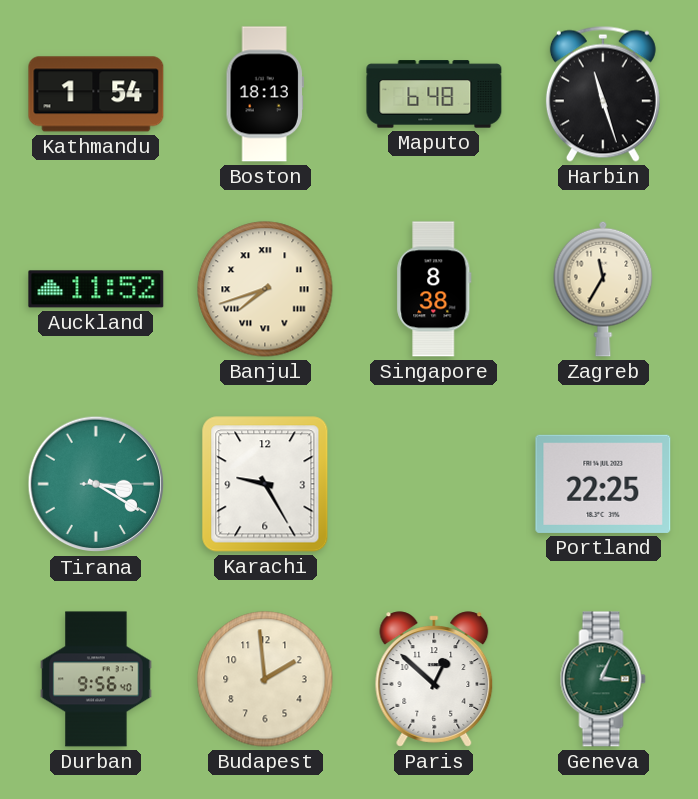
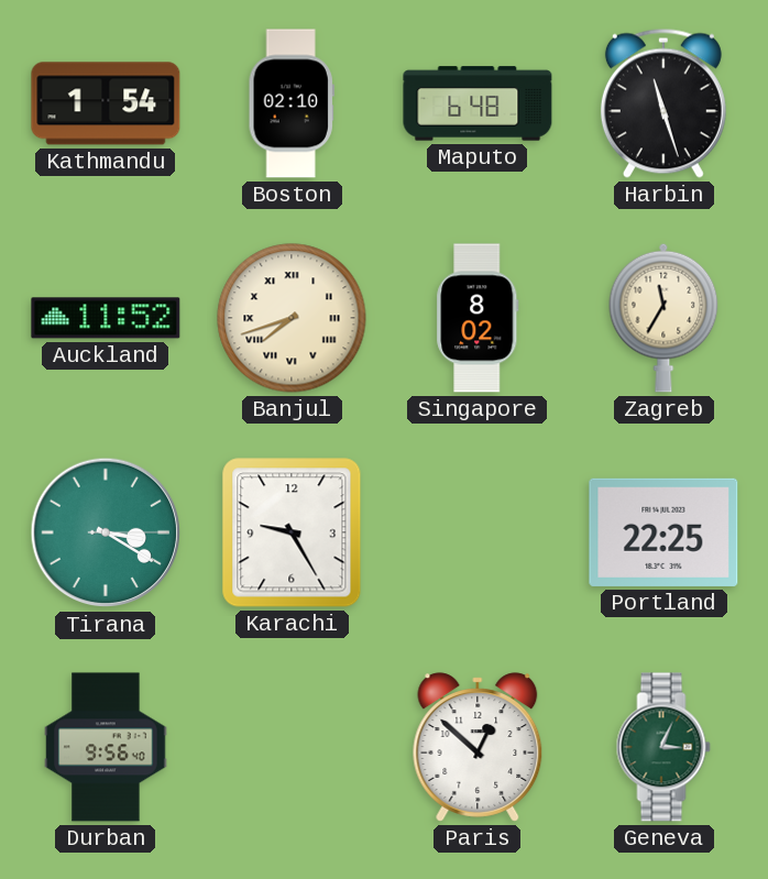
Boston: 18:13 -> 02:10
Singapore: 8:38 -> 8:02
Budapest: 1:59 -> none
